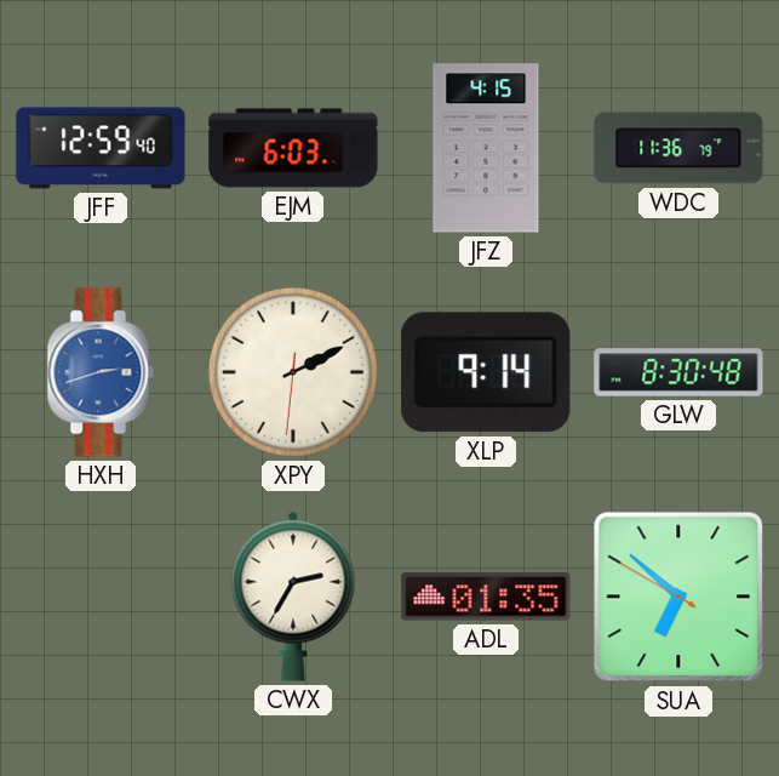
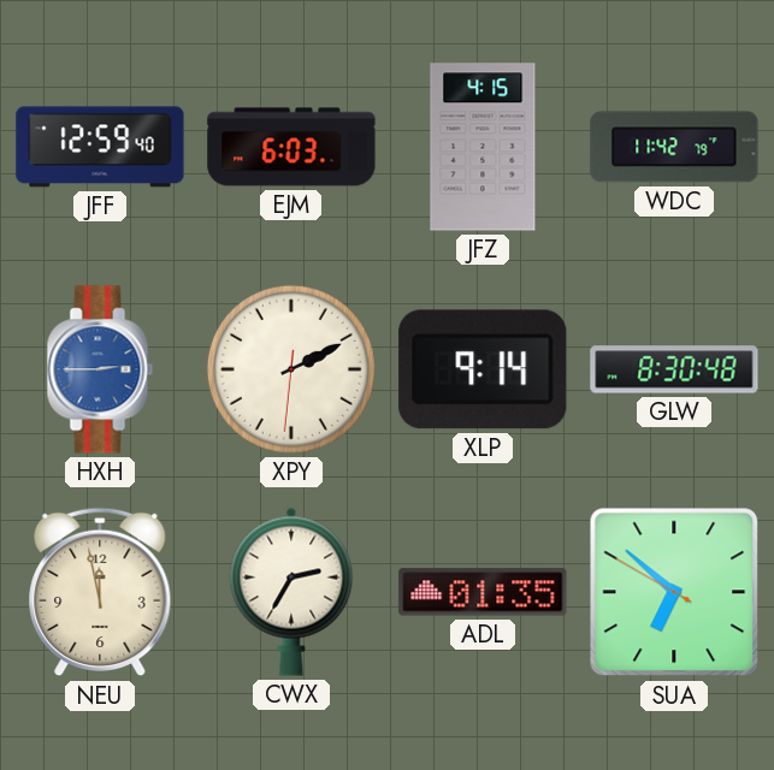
WDC: 11:36 -> 11:42
HXH: 2:42 -> 2:45
NEU: none -> 11:58
